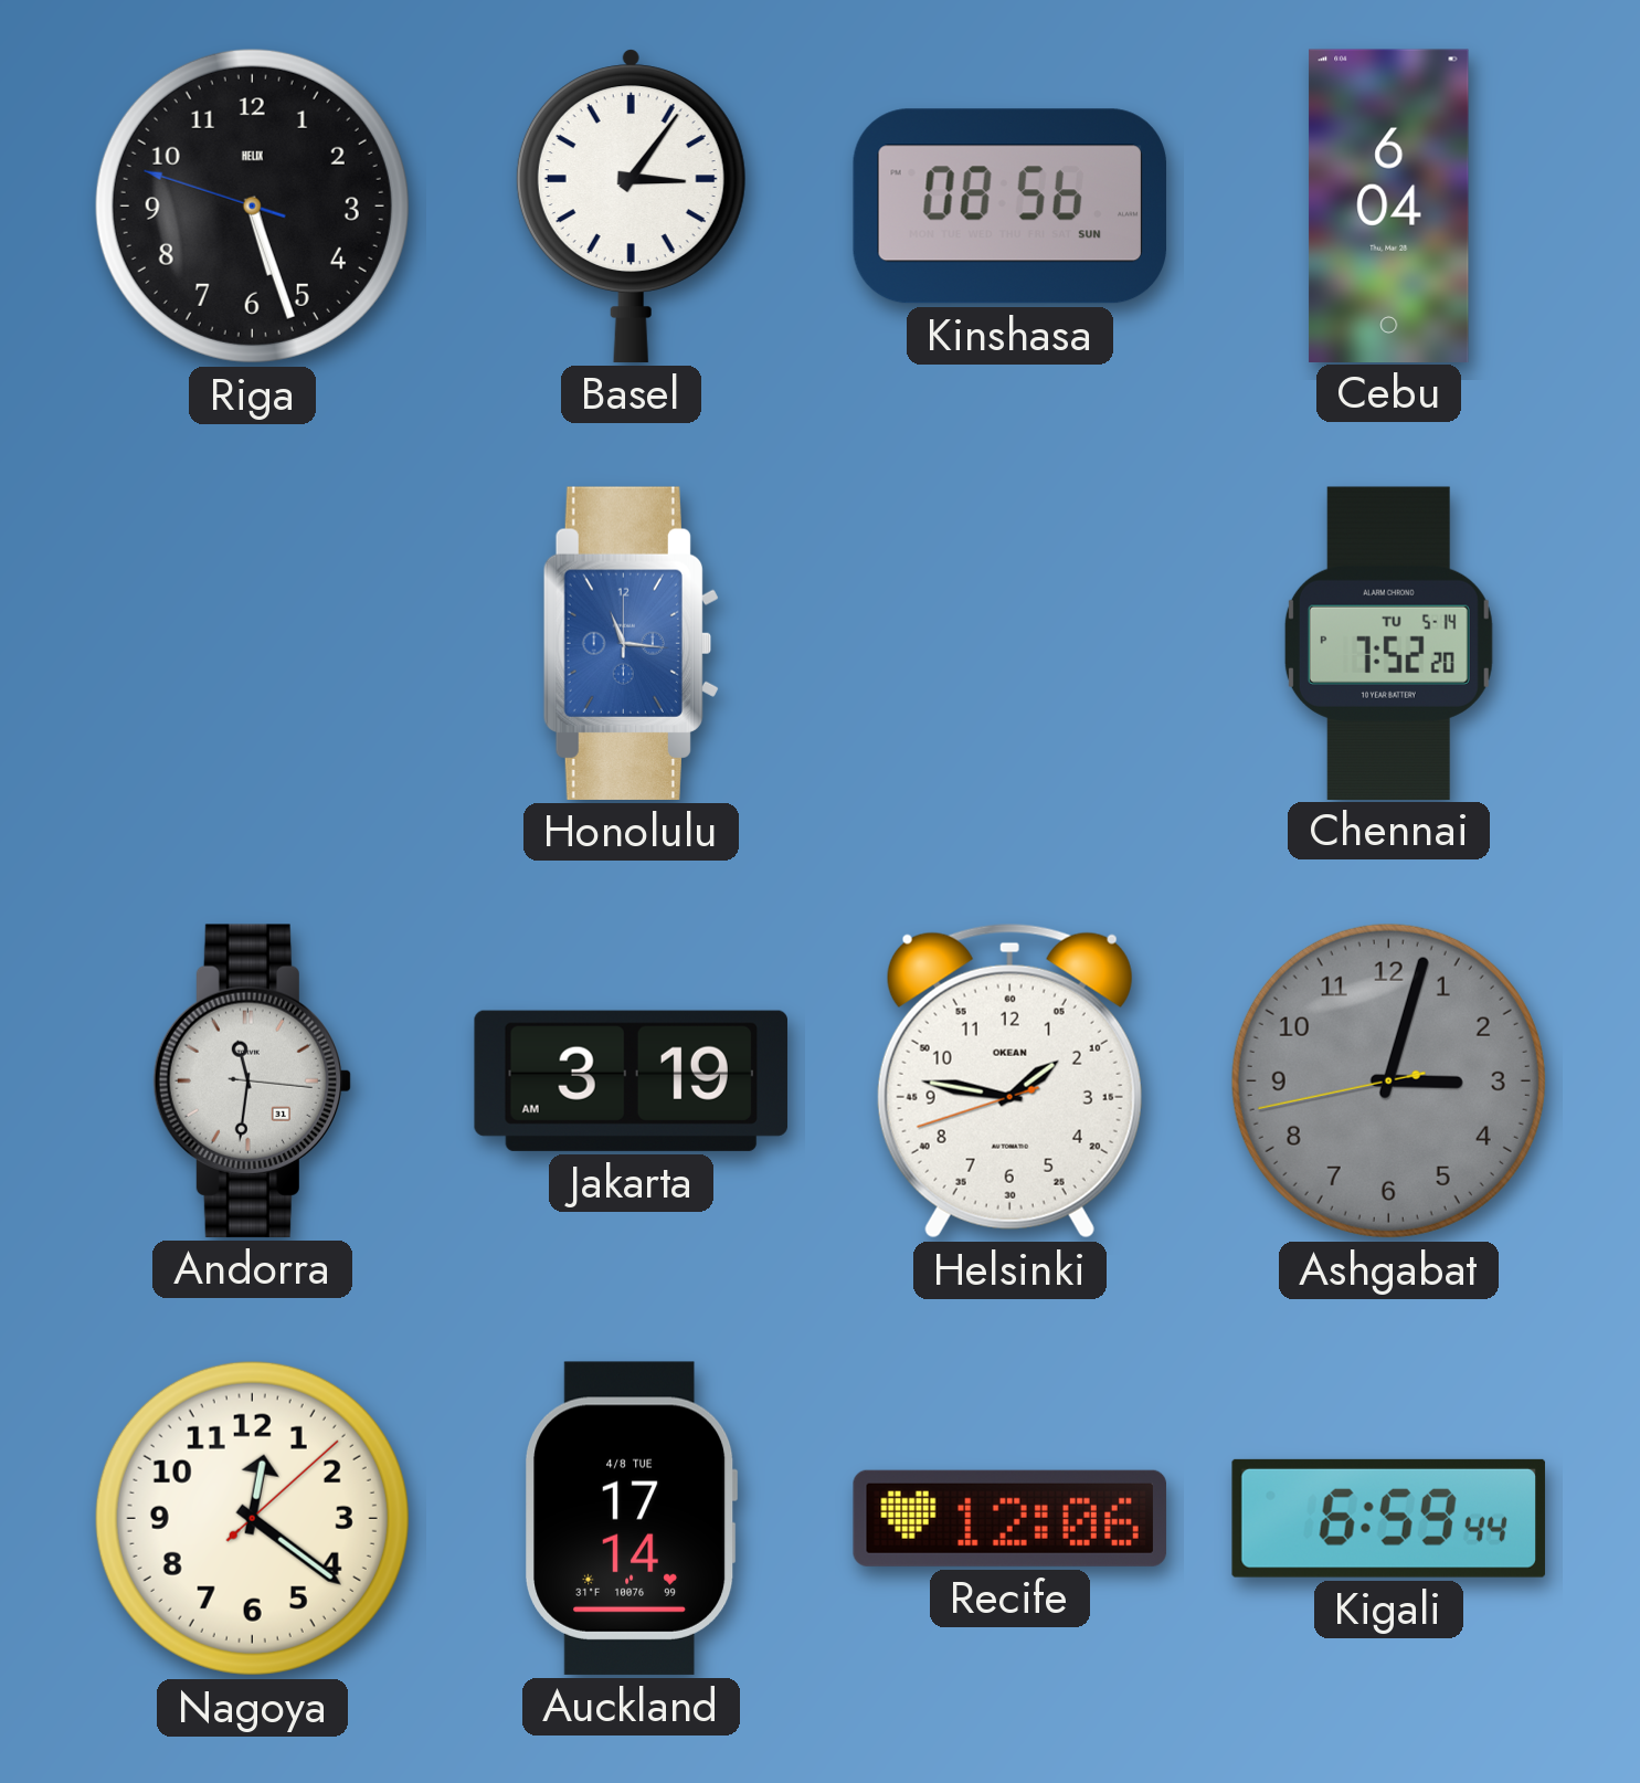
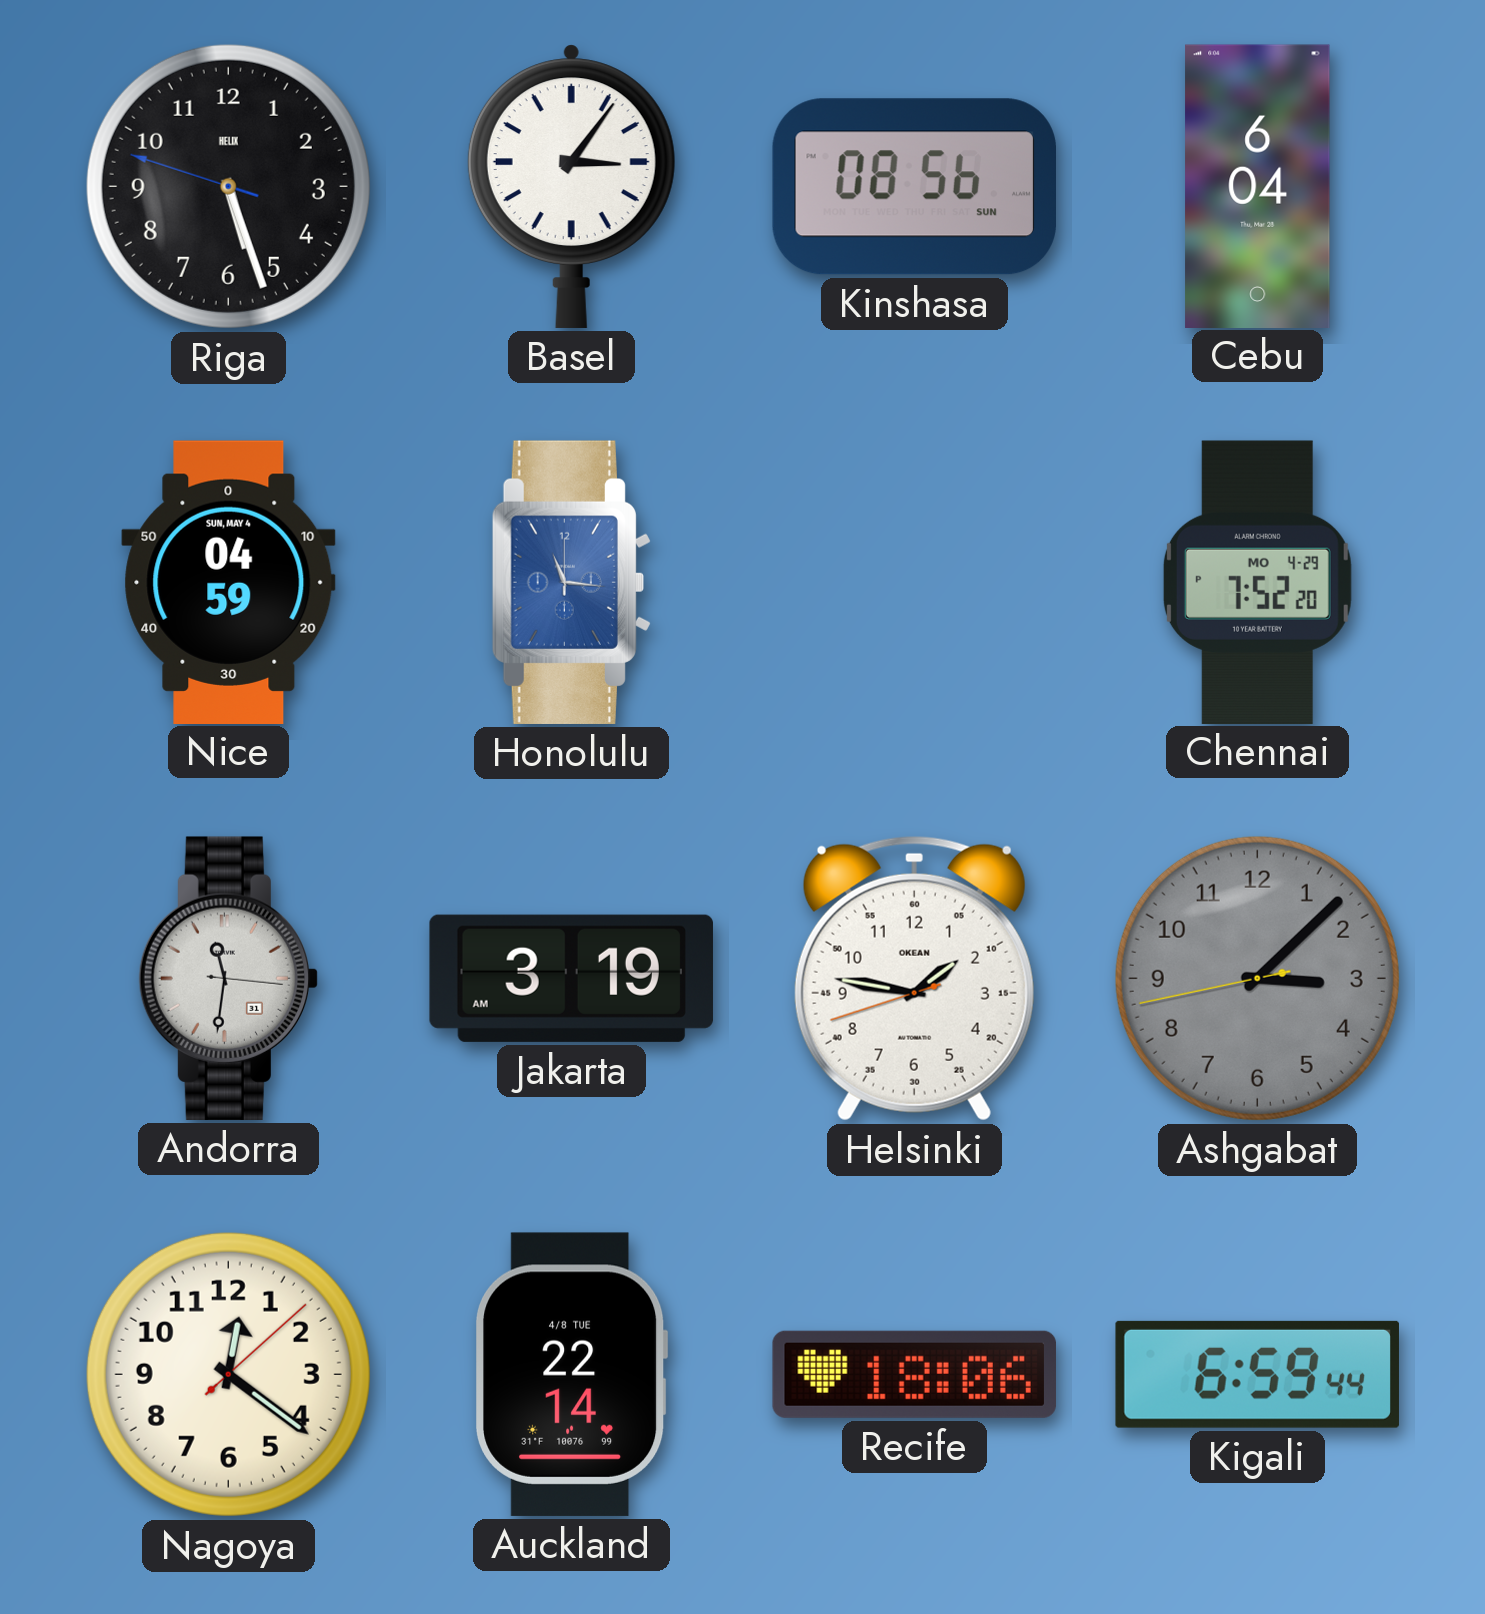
Nice: none -> 04:59
Chennai date: TU 5-14 -> MO 4-29
Ashgabat: 3:02 -> 3:07
Auckland: 17:14 -> 22:14
Recife: 12:06 -> 18:06
